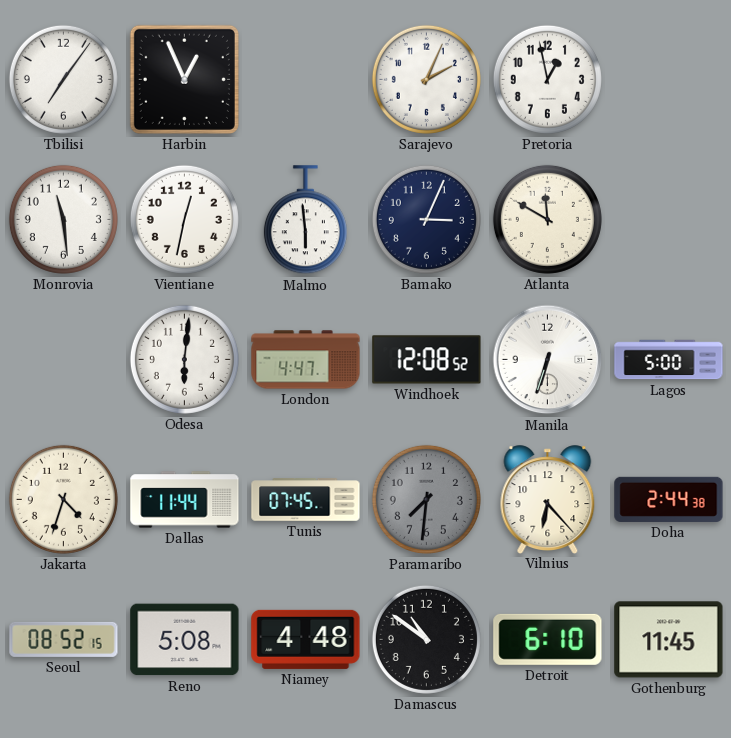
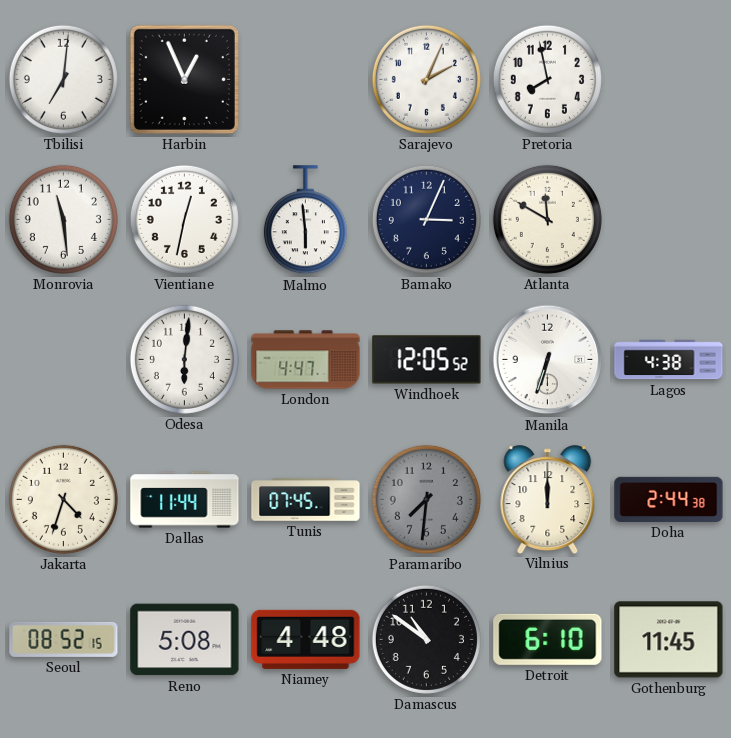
Tbilisi: 7:06 -> 7:01
Pretoria: 12:58 -> 7:58
Windhoek: 12:08 -> 12:05
Lagos: 5:00 -> 4:38
Vilnius: 6:23 -> 12:00
